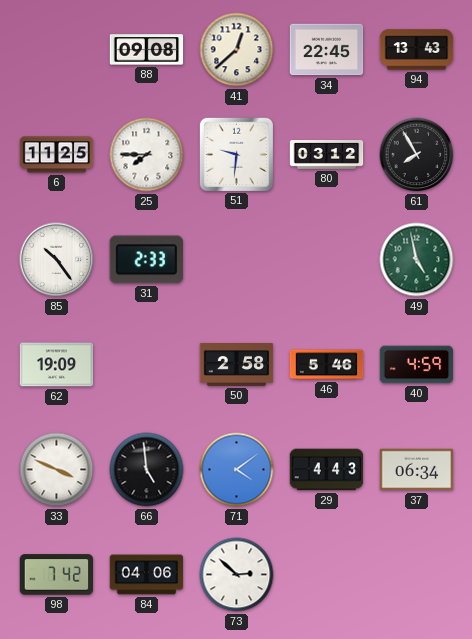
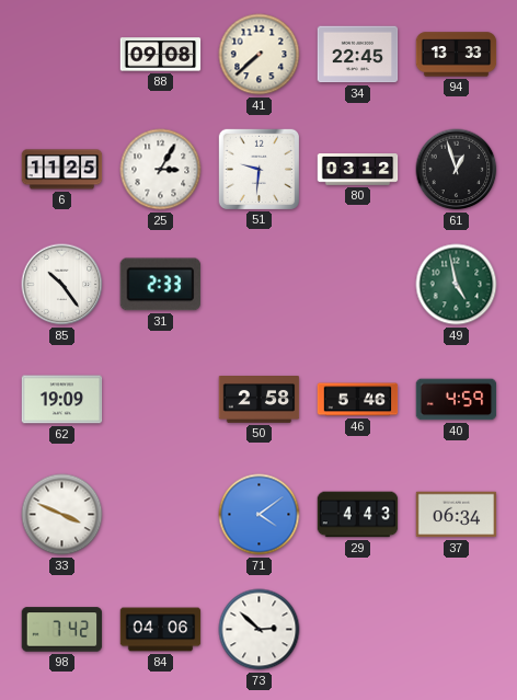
41: 12:38 -> 7:38
94: 13:43 -> 13:33
25: 7:45 -> 3:05
61: 7:55 -> 12:57
66: 4:59 -> none
